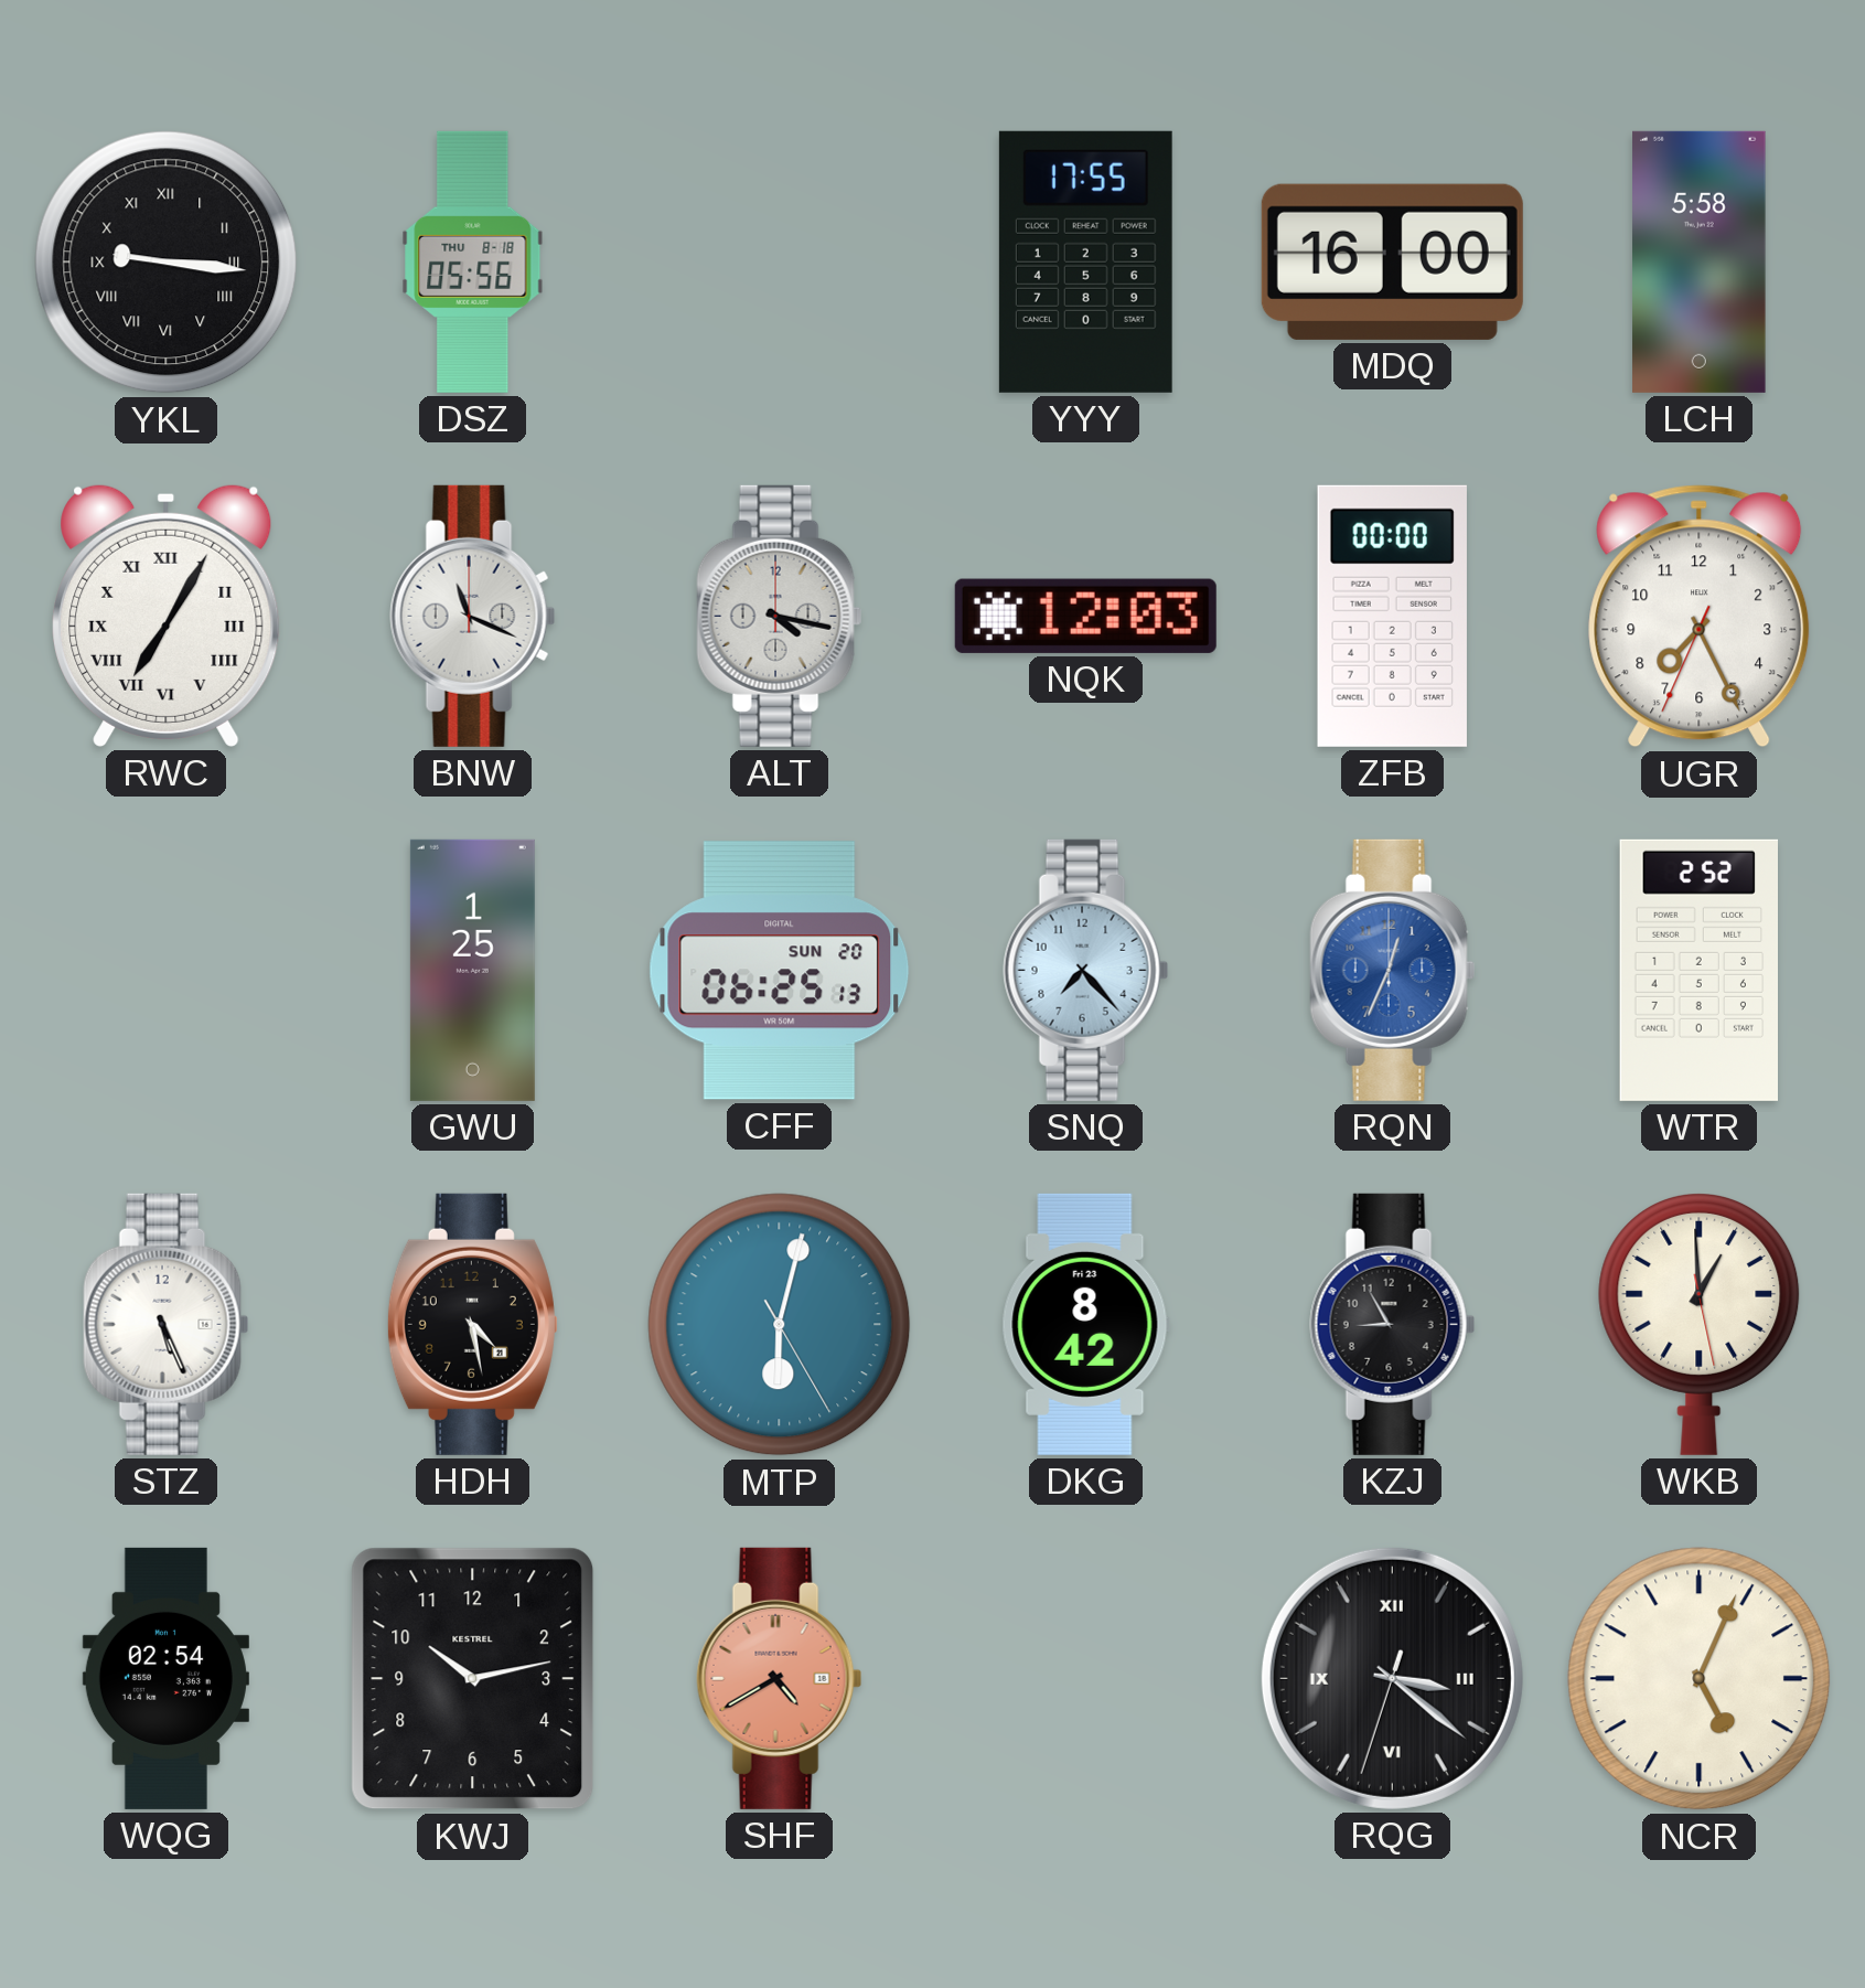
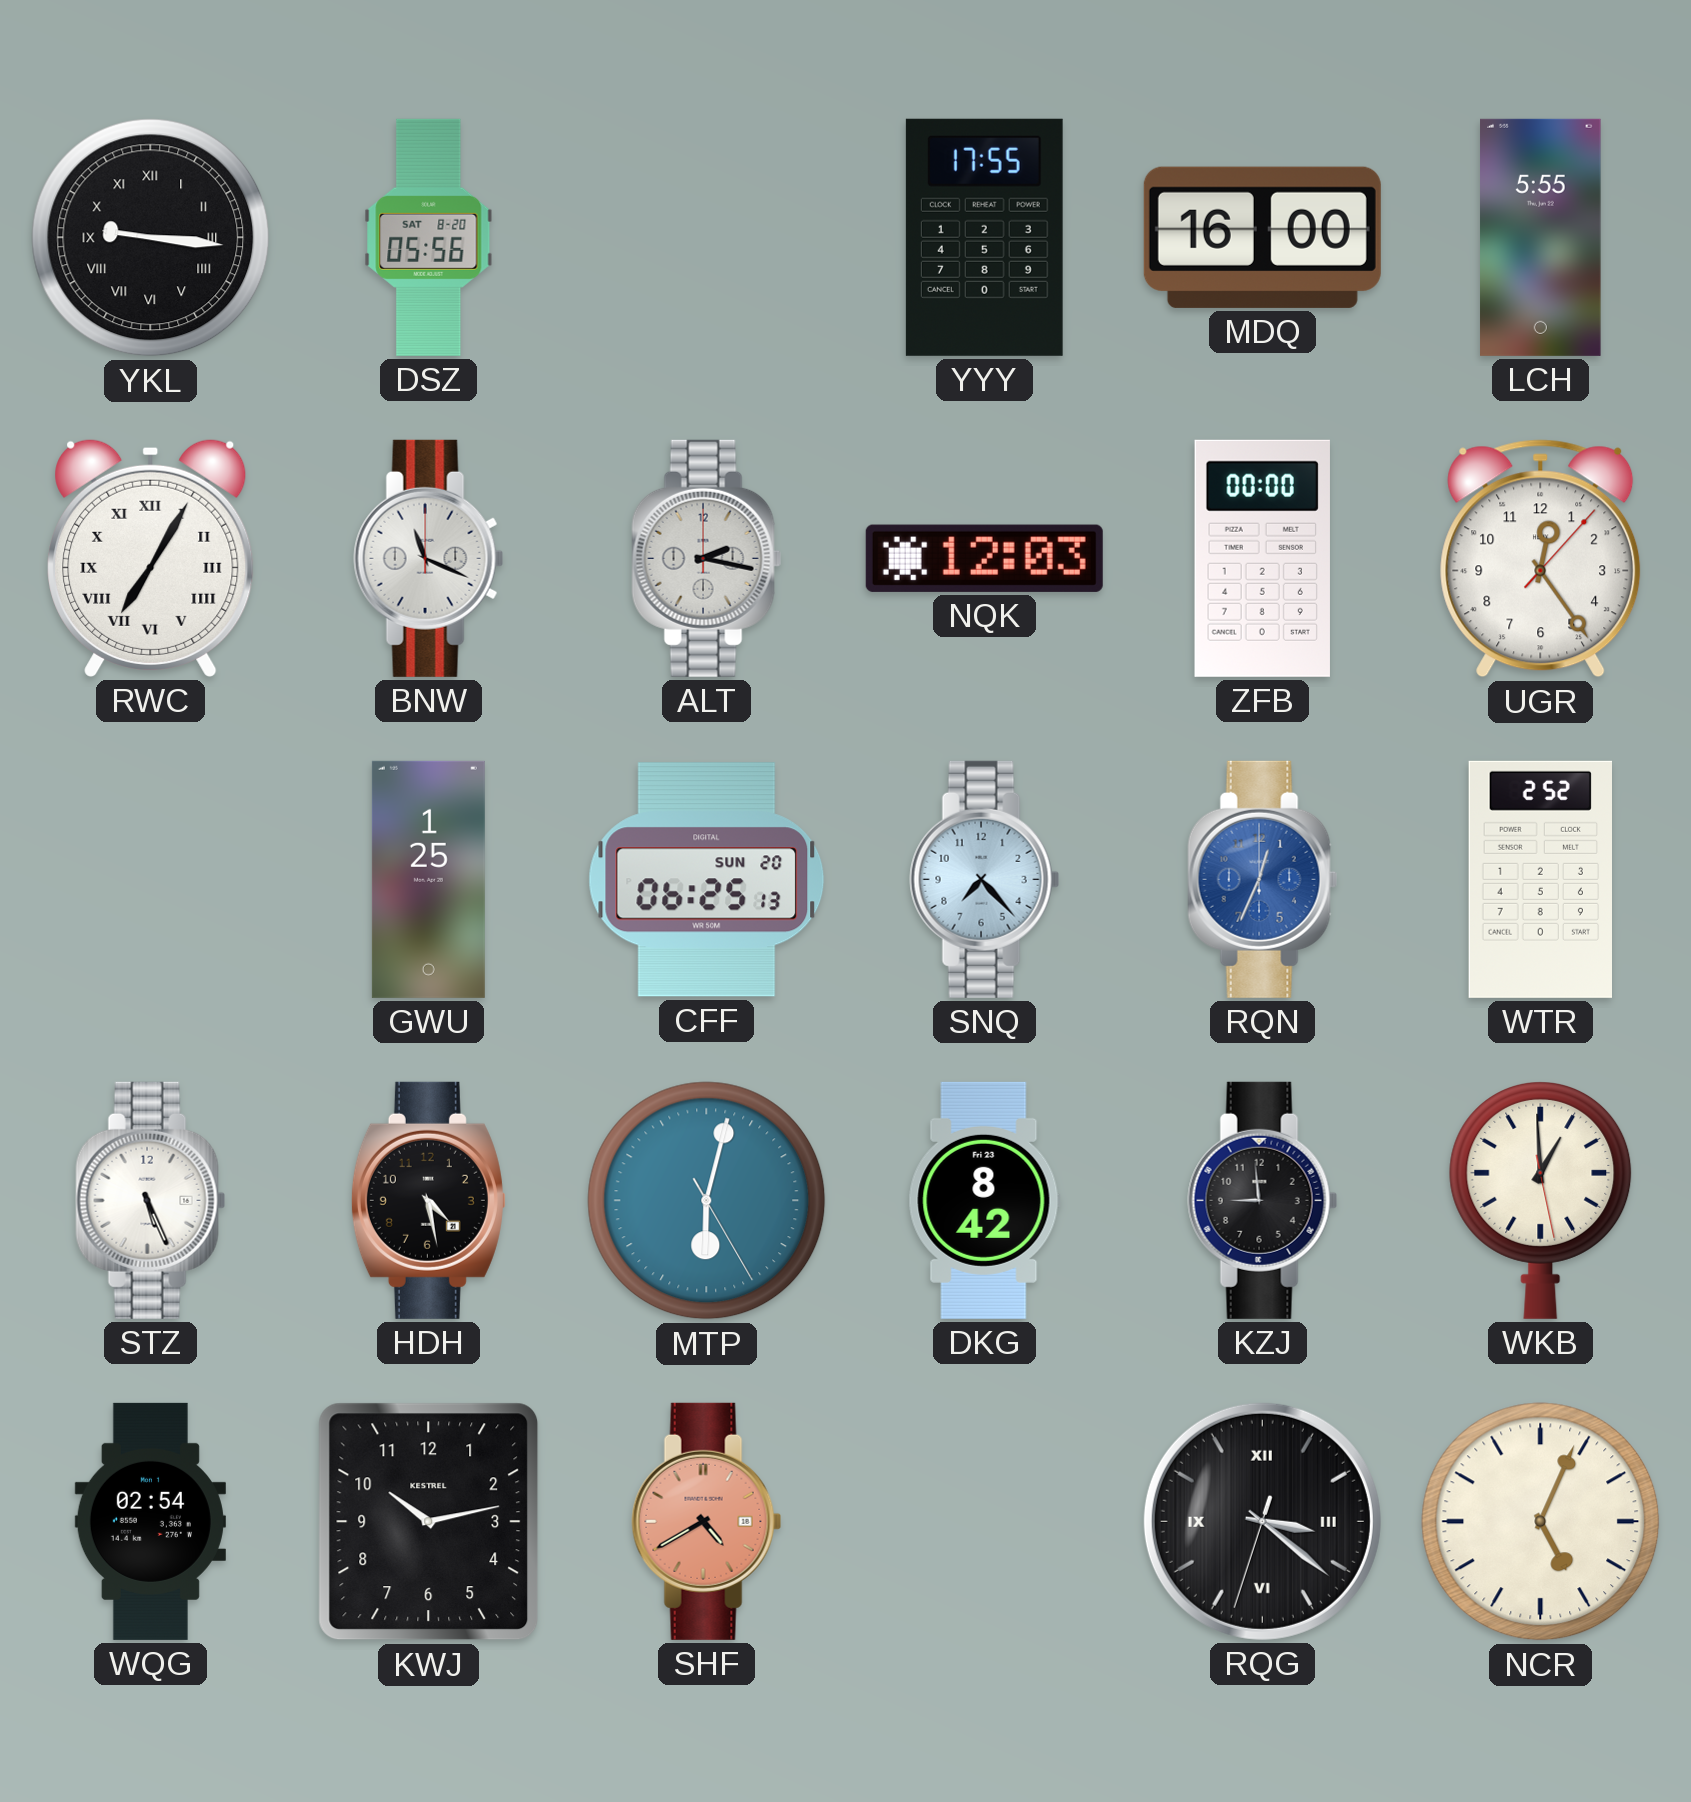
DSZ date: THU 8-18 -> SAT 8-20
LCH: 5:58 -> 5:55
ALT: 4:17 -> 2:17
UGR: 7:25 -> 12:24
KZJ: 8:55 -> 8:59
